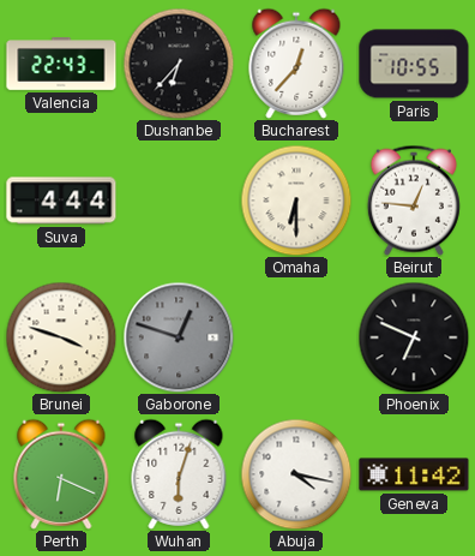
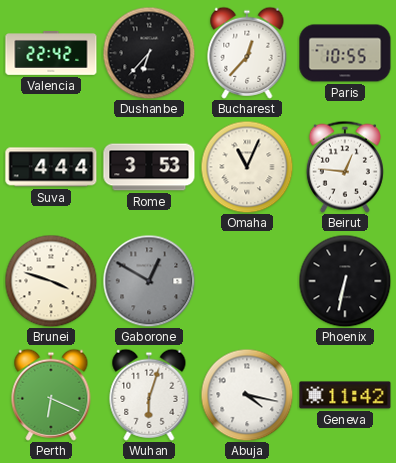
Valencia: 22:43 -> 22:42
Rome: none -> 3:53
Omaha: 6:30 -> 11:04
Gaborone: 12:48 -> 12:50
Phoenix: 6:49 -> 6:32
